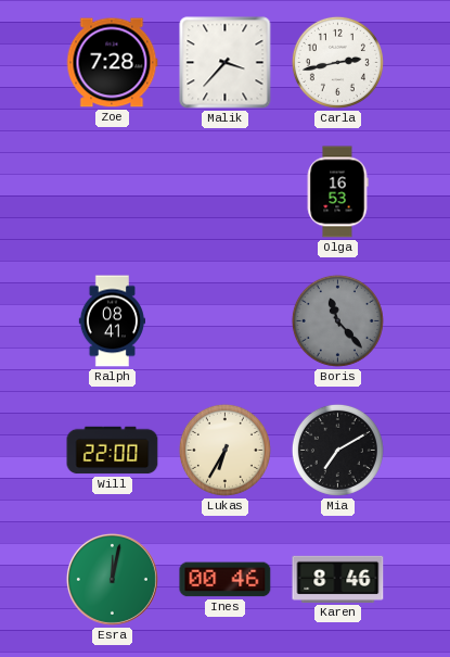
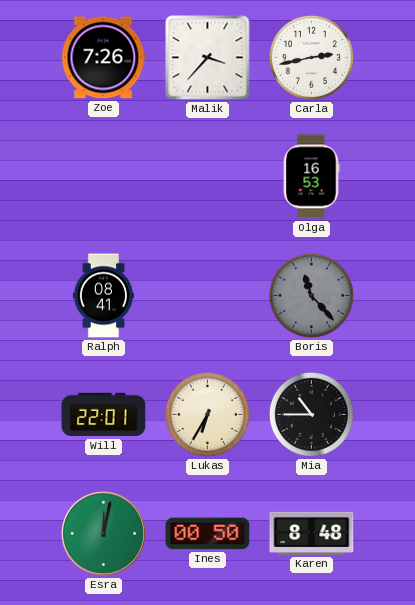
Zoe: 7:28 -> 7:26
Will: 22:00 -> 22:01
Mia: 7:10 -> 10:45
Ines: 00:46 -> 00:50
Karen: 8:46 -> 8:48
